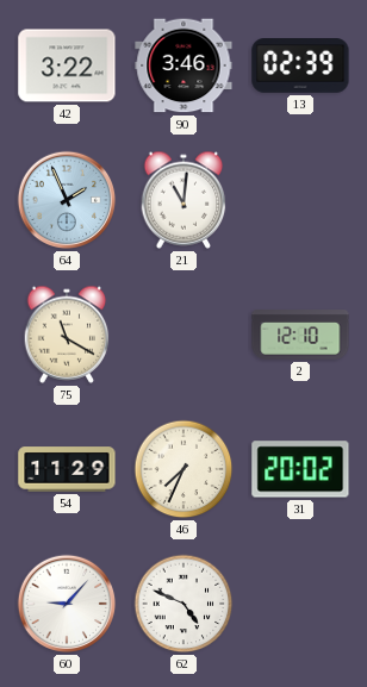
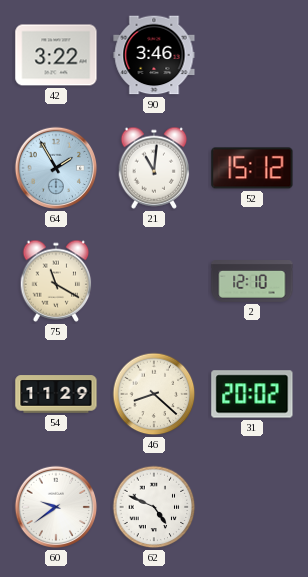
13: 02:39 -> none
64: 1:56 -> 1:55
52: none -> 15:12
46: 7:34 -> 8:22
60: 9:07 -> 9:39
